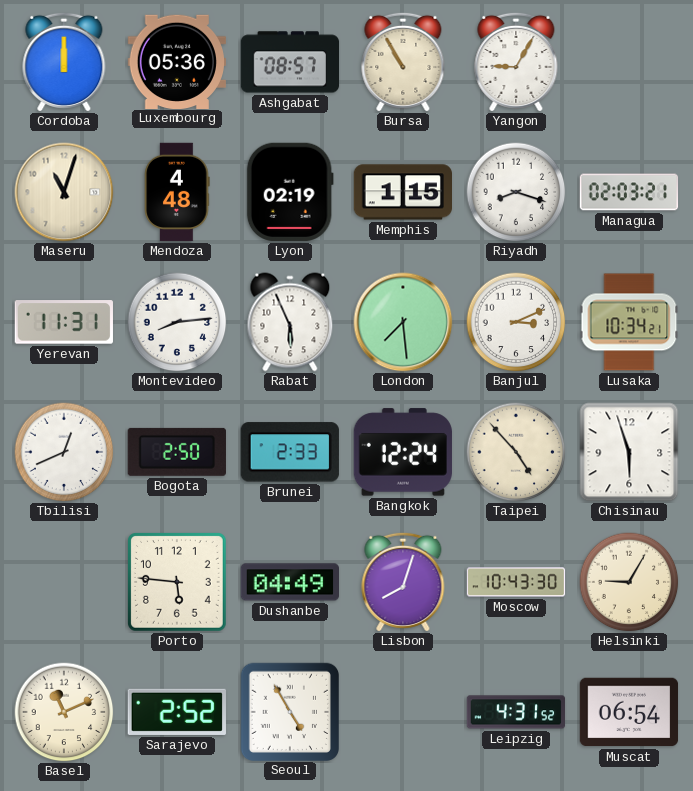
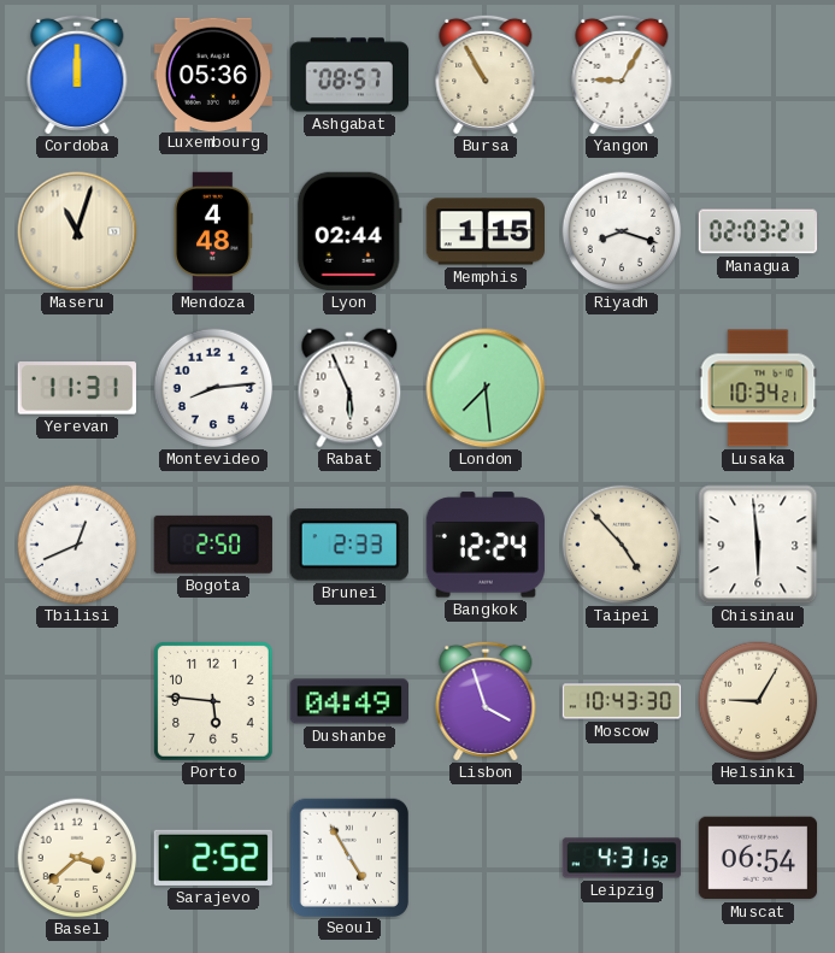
Lyon: 02:19 -> 02:44
Banjul: 3:11 -> none
Chisinau: 5:57 -> 5:59
Lisbon: 8:03 -> 3:57
Basel: 11:11 -> 3:38
